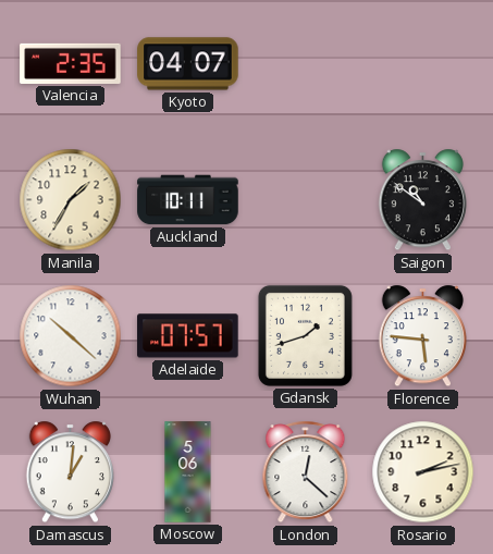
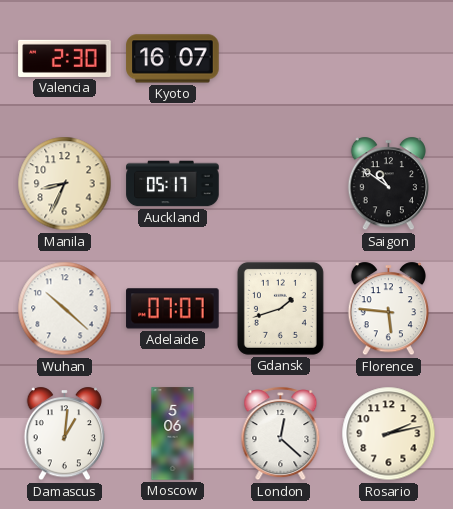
Valencia: 2:35 -> 2:30
Kyoto: 04:07 -> 16:07
Manila: 1:35 -> 8:34
Auckland: 10:11 -> 05:17
Adelaide: 07:57 -> 07:07
